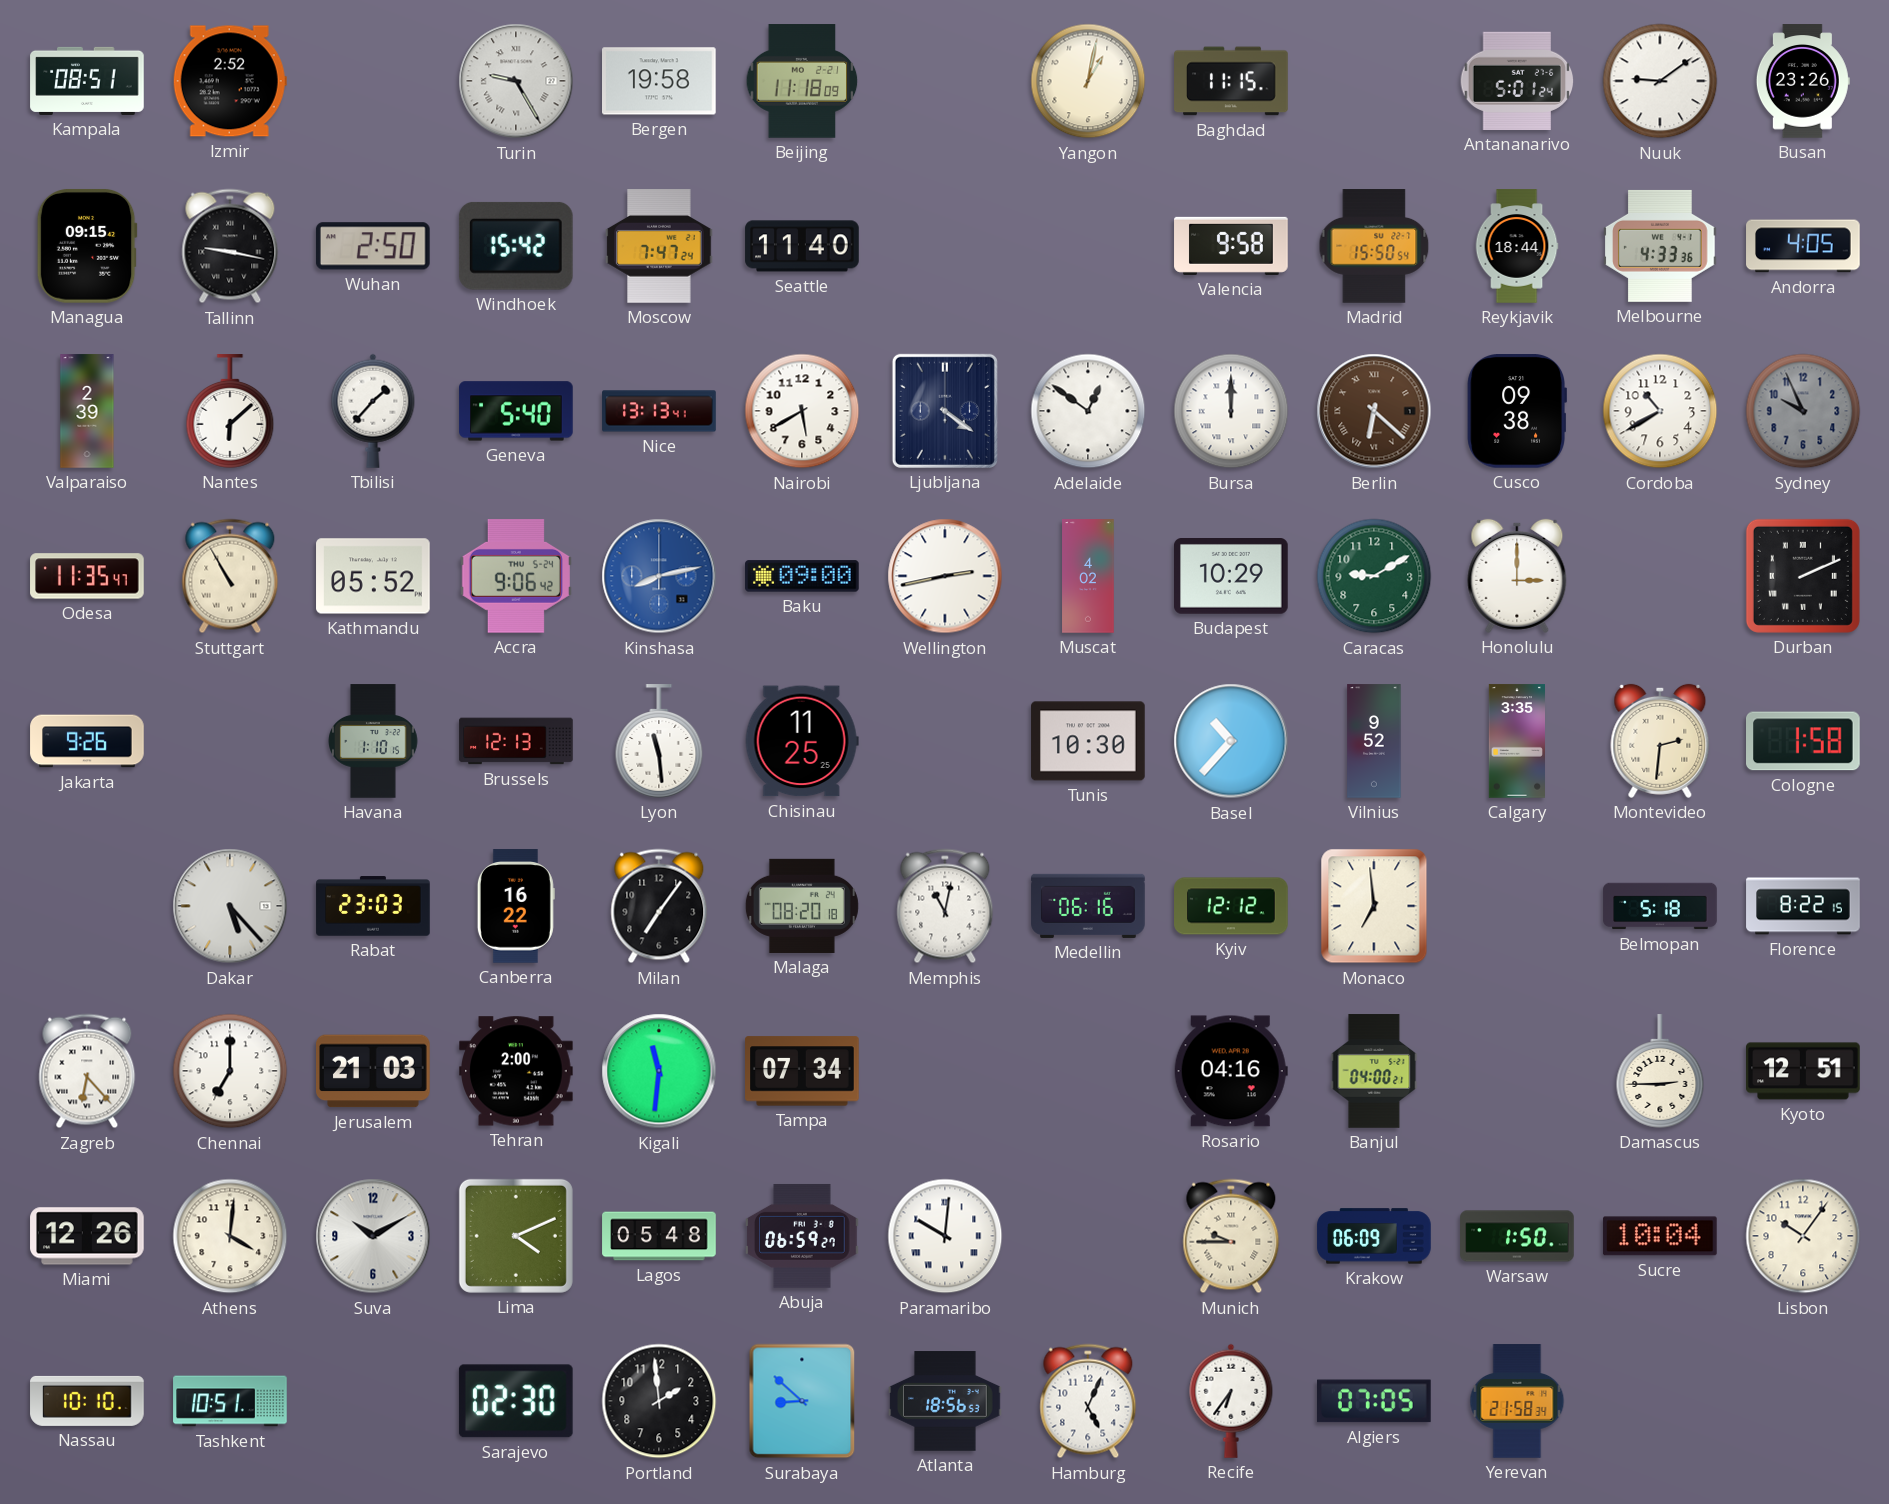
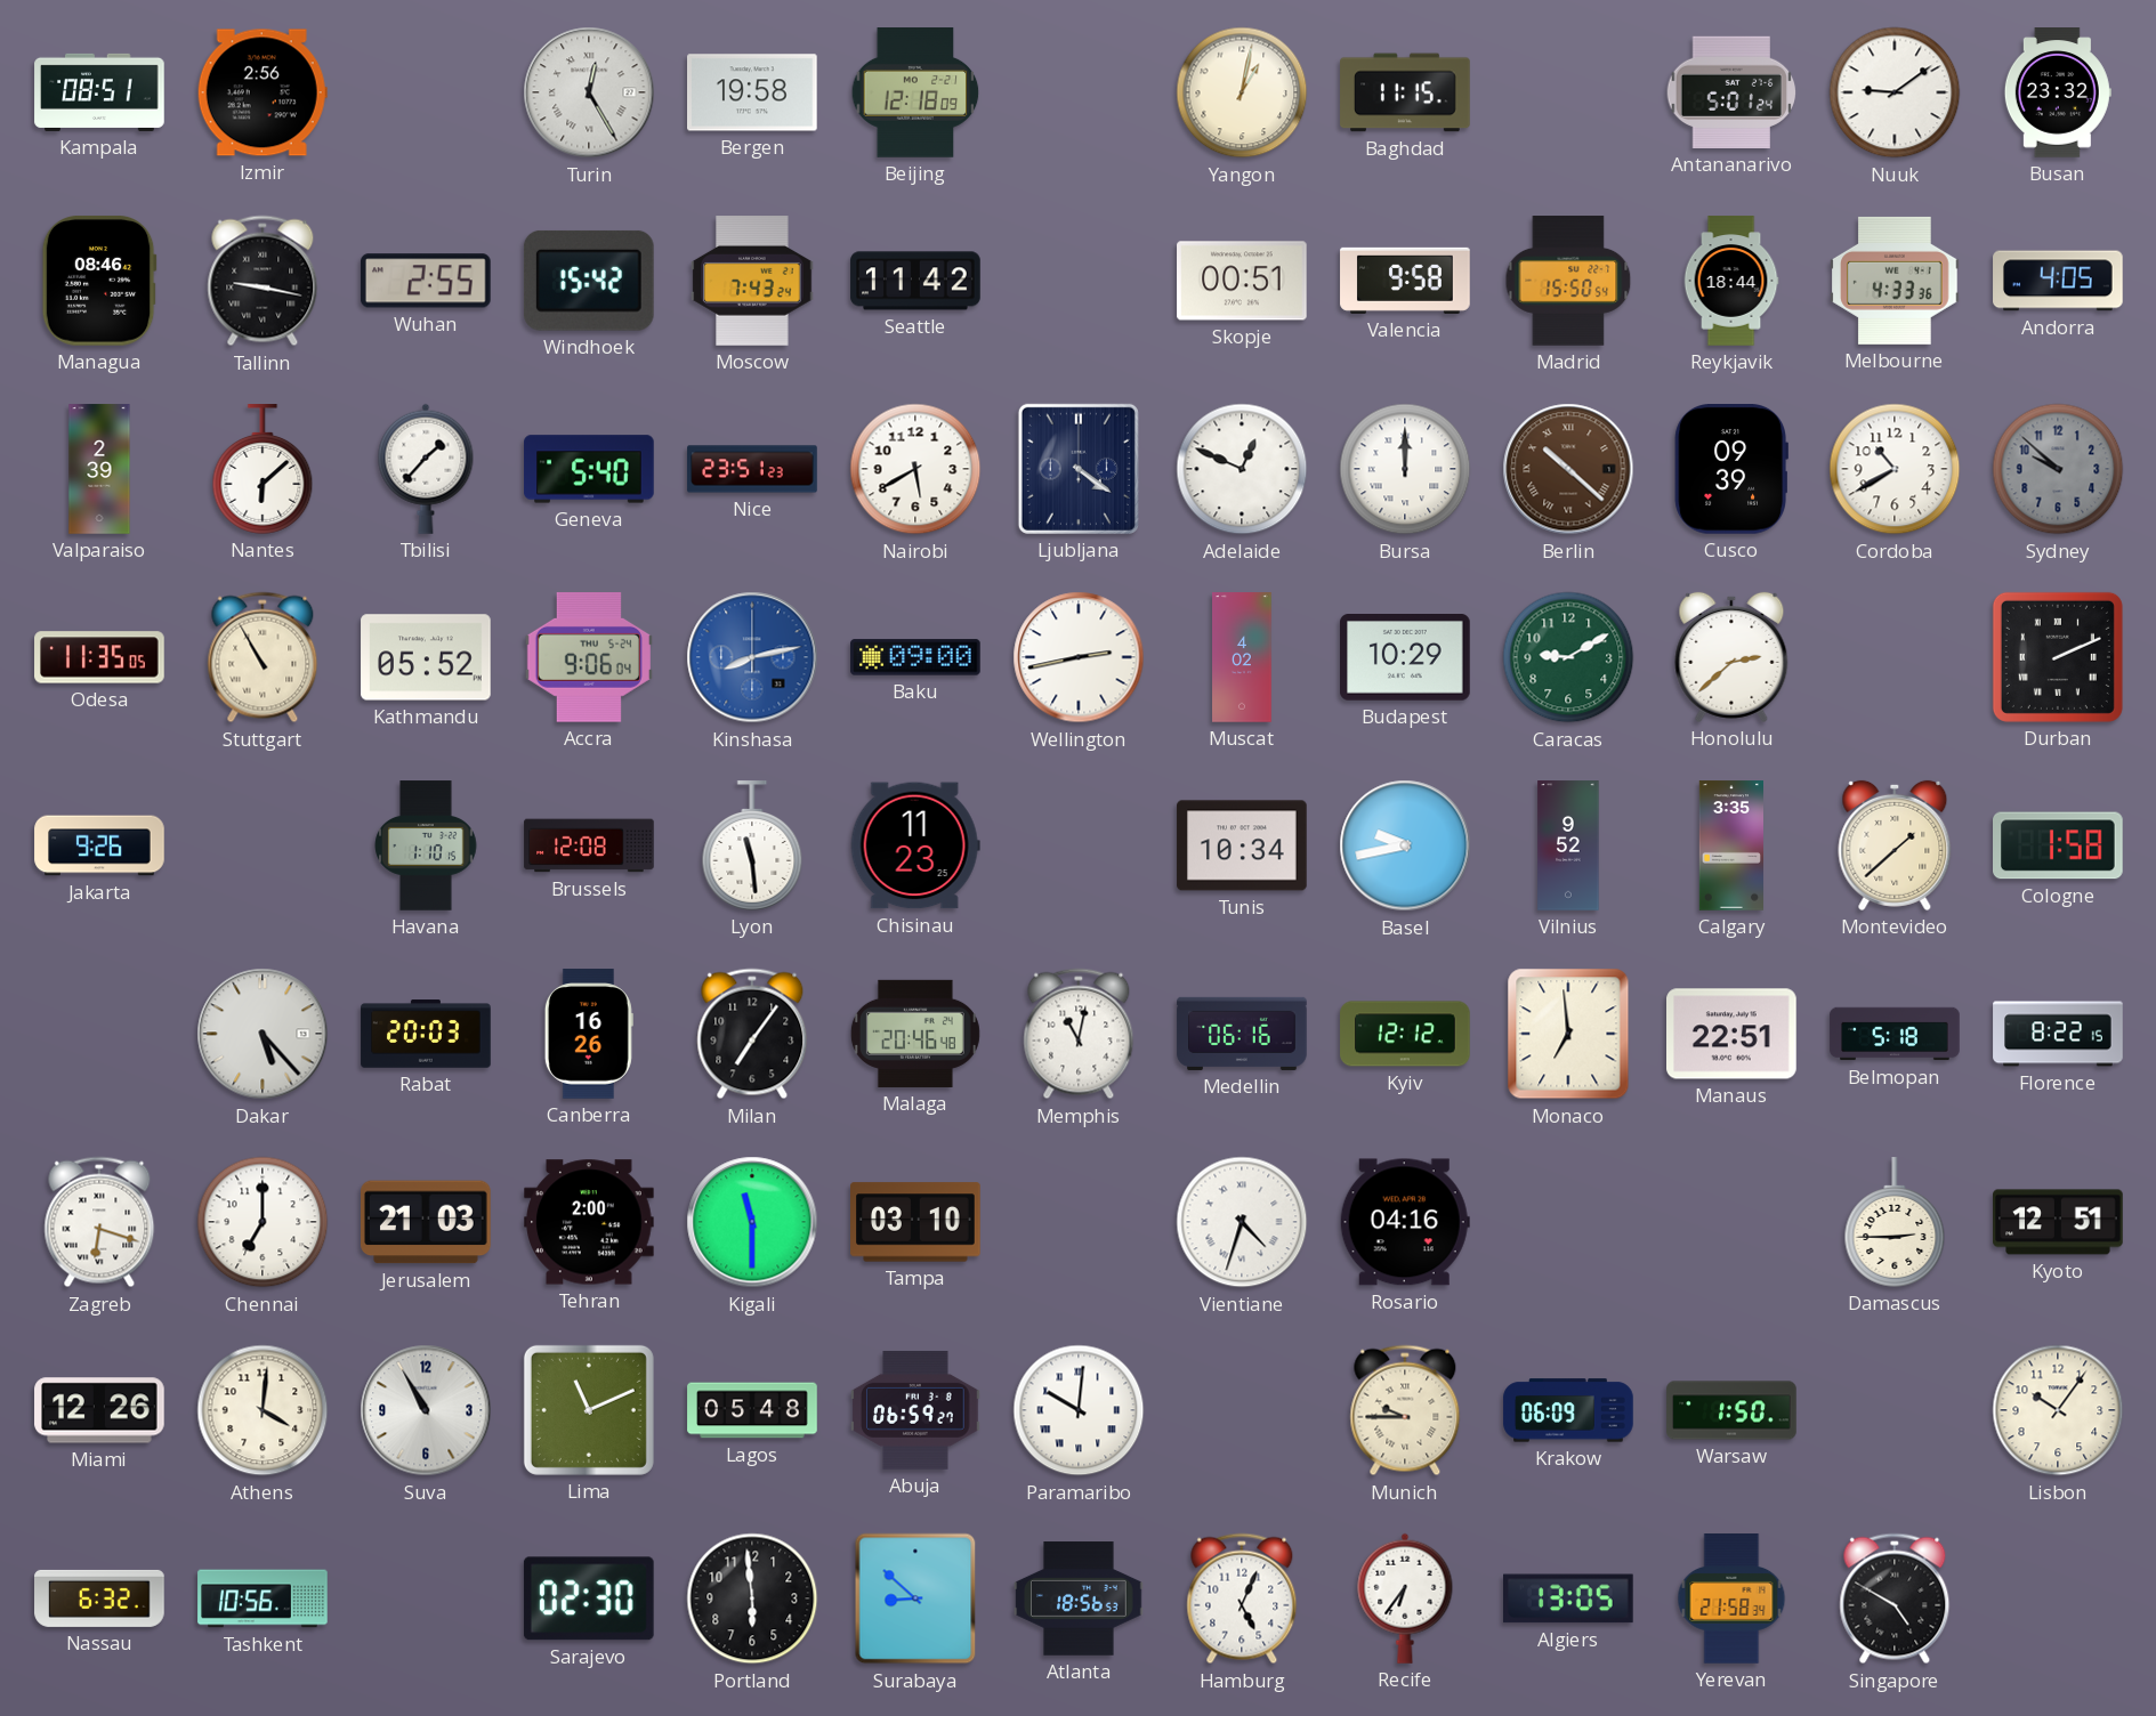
Izmir: 2:52 -> 2:56
Turin: 9:25 -> 12:25
Beijing: 11:18 -> 12:18
Busan: 23:26 -> 23:32
Managua: 09:15 -> 08:46
Wuhan: 2:50 -> 2:55
Moscow: 7:47 -> 7:43
Seattle: 11:40 -> 11:42
Skopje: none -> 00:51
Nice: 13:13 -> 23:51
Adelaide: 12:51 -> 12:49
Berlin: 6:22 -> 10:22
Cusco: 09:38 -> 09:39
Sydney: 9:56 -> 9:52
Odesa: 11:35:47 -> 11:35:05
Accra: 9:06:42 -> 9:06:04
Honolulu: 3:00 -> 2:38
Brussels: 12:13 -> 12:08
Chisinau: 11:25 -> 11:23
Tunis: 10:30 -> 10:34
Basel: 10:37 -> 9:43
Montevideo: 2:31 -> 1:38
Rabat: 23:03 -> 20:03
Canberra: 16:22 -> 16:26
Malaga: 08:20 -> 20:46
Manaus: none -> 22:51
Zagreb: 6:23 -> 6:18
Kigali: 11:31 -> 11:30
Tampa: 07:34 -> 03:10
Vientiane: none -> 4:33
Banjul: 04:00 -> none
Suva: 10:10 -> 10:55
Lima: 4:11 -> 11:11
Sucre: 10:04 -> none
Nassau: 10:10 -> 6:32
Tashkent: 10:51 -> 10:56
Portland: 1:59 -> 5:59
Algiers: 07:05 -> 13:05
Singapore: none -> 4:50
